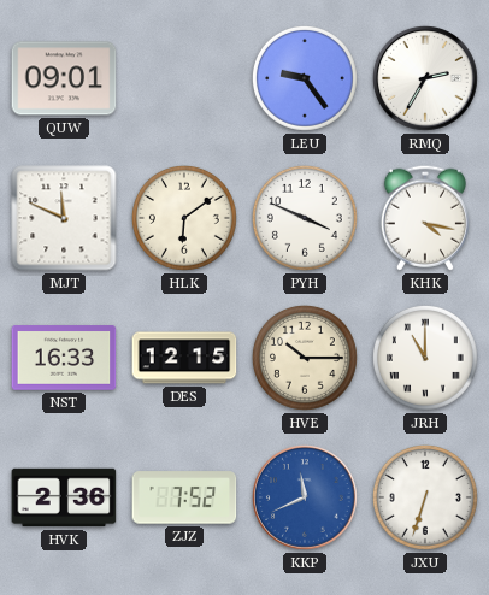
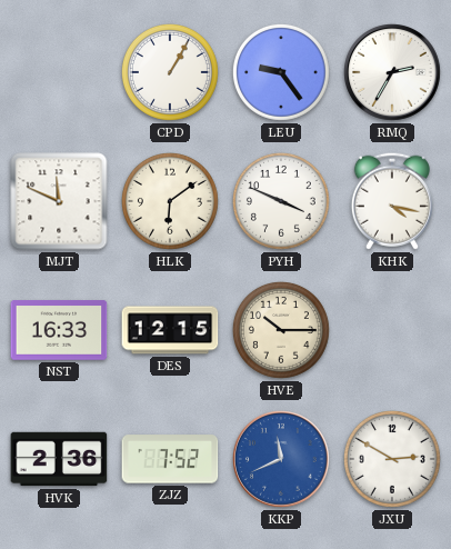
QUW: 09:01 -> none
CPD: none -> 1:05
JRH: 11:00 -> none
JXU: 6:33 -> 2:50
